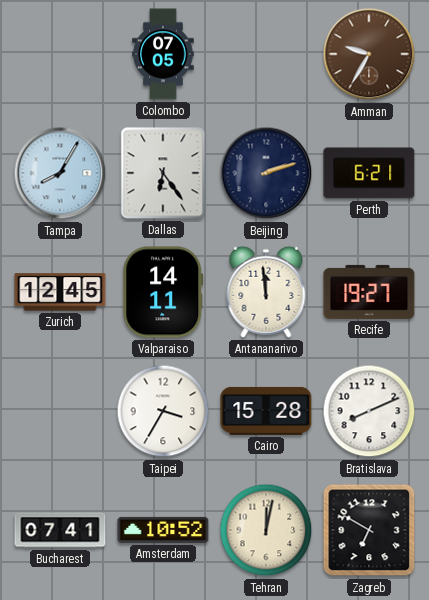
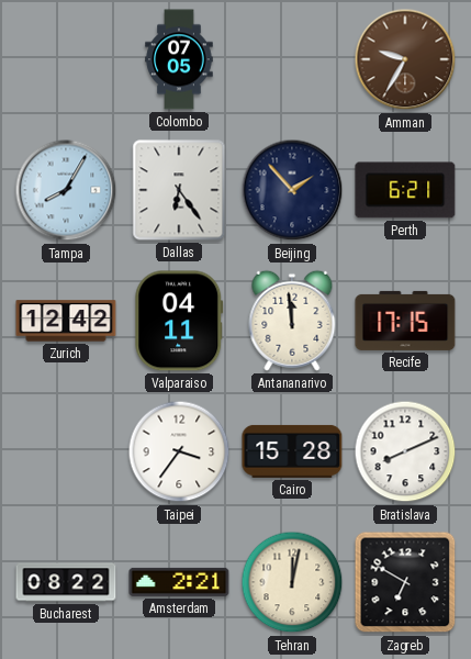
Beijing: 2:12 -> 1:53
Zurich: 12:45 -> 12:42
Valparaiso: 14:11 -> 04:11
Recife: 19:27 -> 17:15
Taipei: 3:35 -> 3:36
Bucharest: 07:41 -> 08:22
Amsterdam: 10:52 -> 2:21
